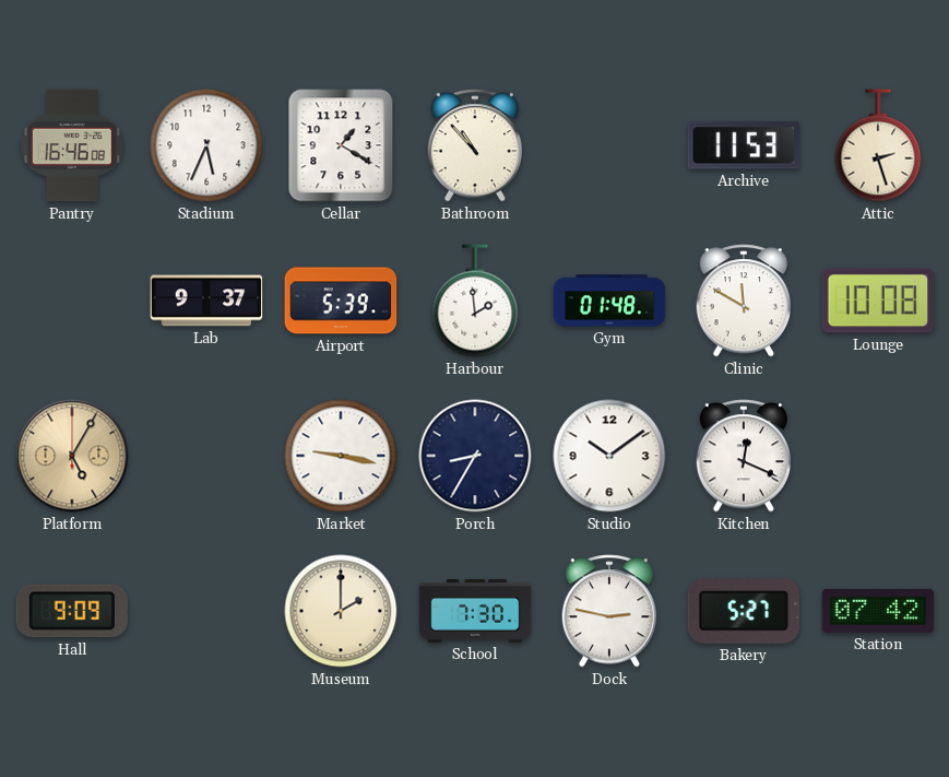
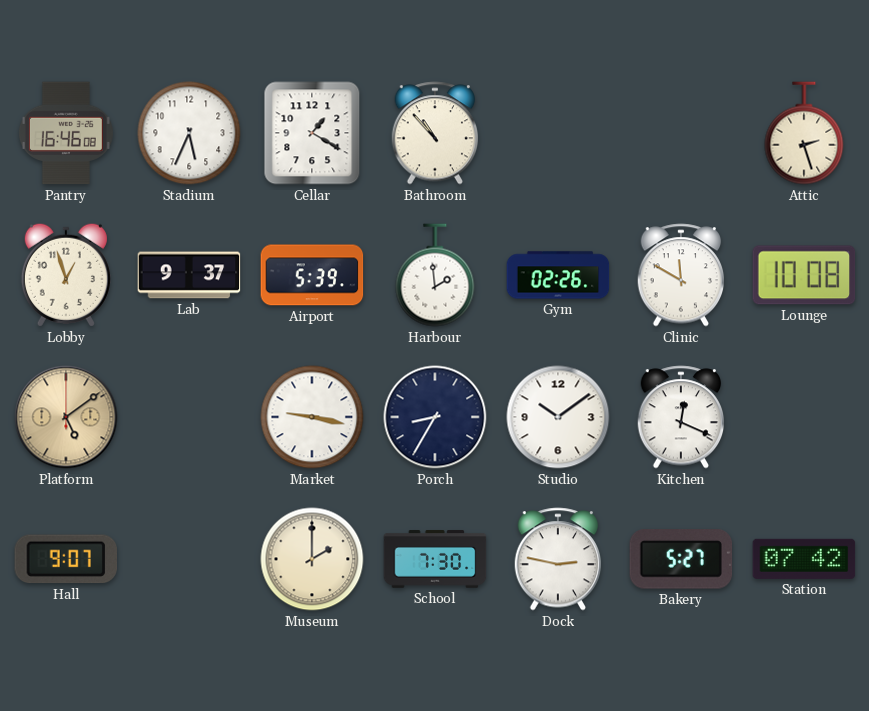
Archive: 11:53 -> none
Lobby: none -> 12:57
Gym: 01:48 -> 02:26
Platform: 5:05 -> 5:09
Hall: 9:09 -> 9:07
